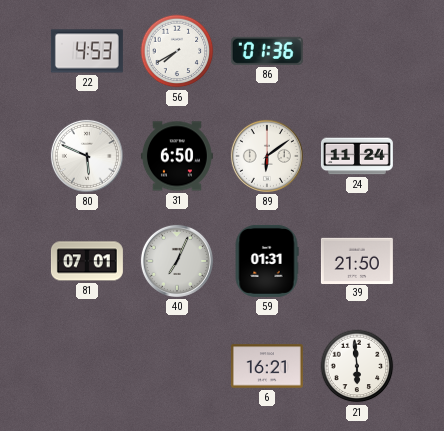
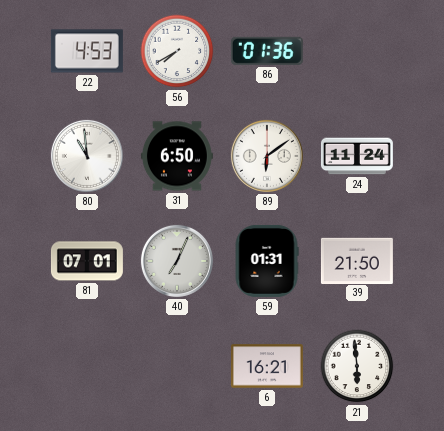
80: 5:49 -> 10:59
